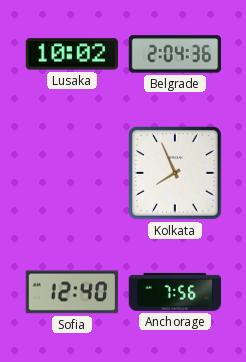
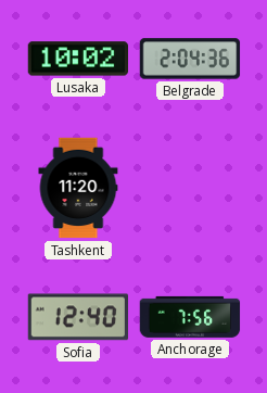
Tashkent: none -> 11:20
Kolkata: 7:56 -> none
